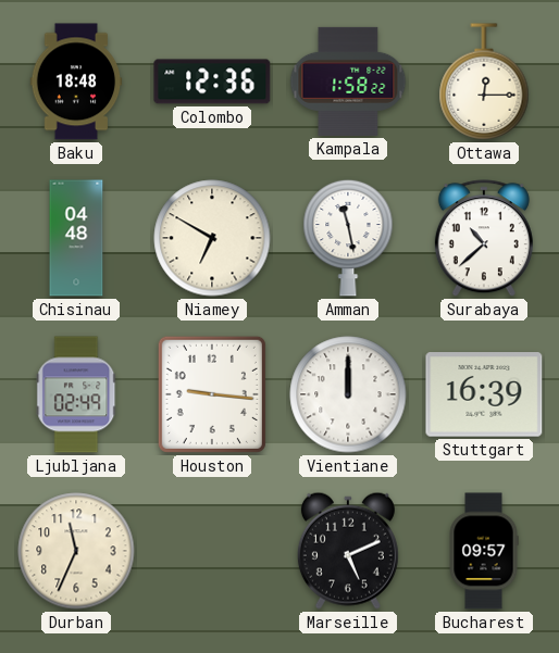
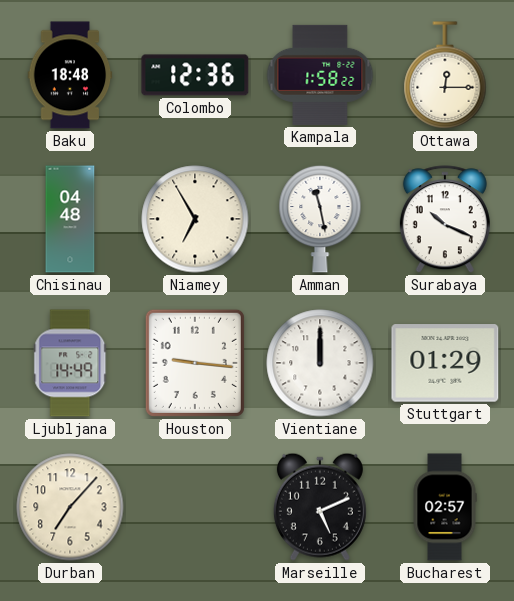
Niamey: 6:50 -> 6:55
Surabaya: 10:38 -> 10:19
Ljubljana: 02:49 -> 14:49
Stuttgart: 16:39 -> 01:29
Durban: 11:34 -> 7:07
Bucharest: 09:57 -> 02:57
